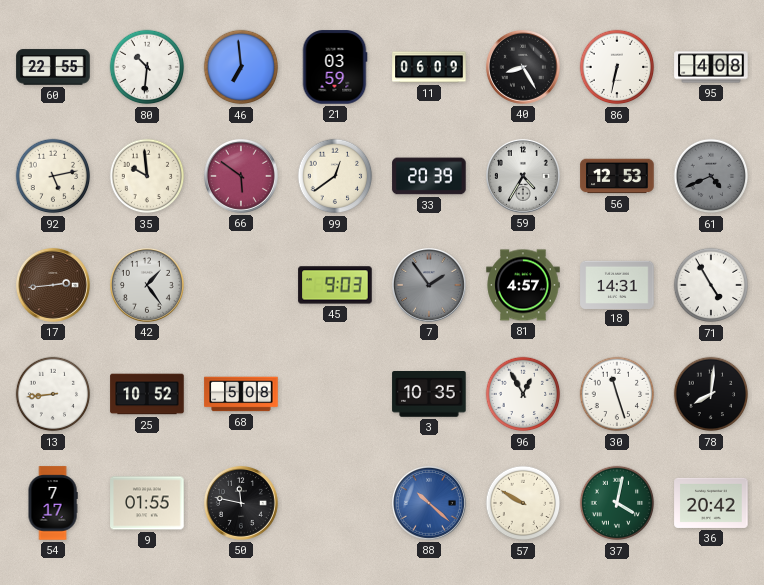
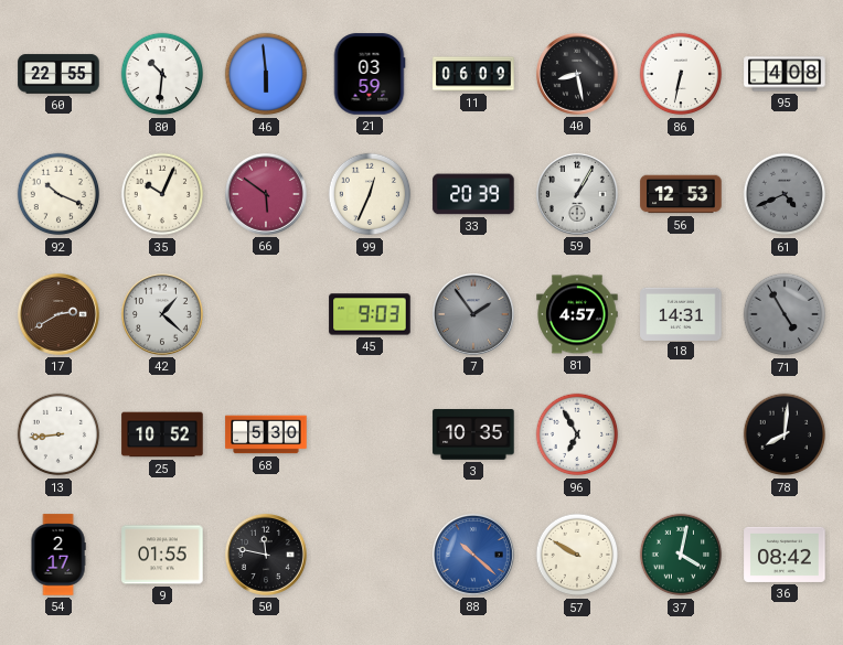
46: 6:59 -> 5:59
40: 8:25 -> 8:28
92: 5:13 -> 10:19
35: 9:59 -> 10:04
99: 12:39 -> 12:34
59: 4:35 -> 1:05
17: 2:44 -> 2:40
42: 1:24 -> 1:22
71 dial: white -> grey
68: 5:08 -> 5:30
96: 12:55 -> 6:55
30: 11:27 -> none
54: 7:17 -> 2:17
36: 20:42 -> 08:42
